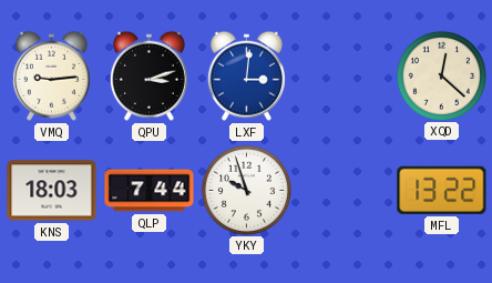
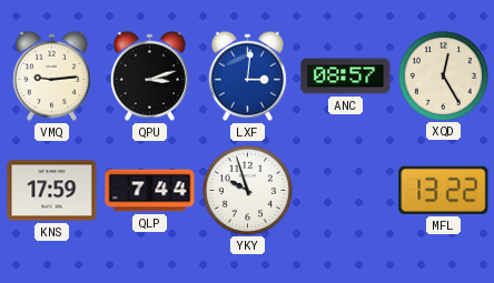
ANC: none -> 08:57
XQD: 12:22 -> 12:25
KNS: 18:03 -> 17:59
